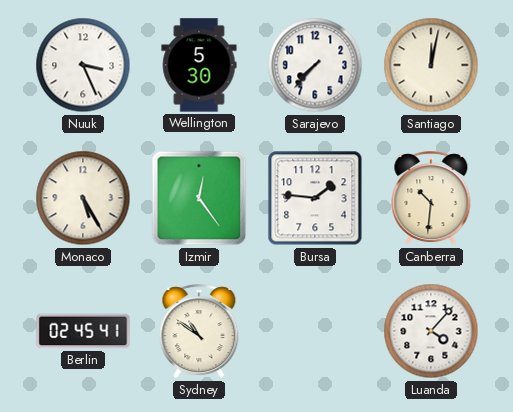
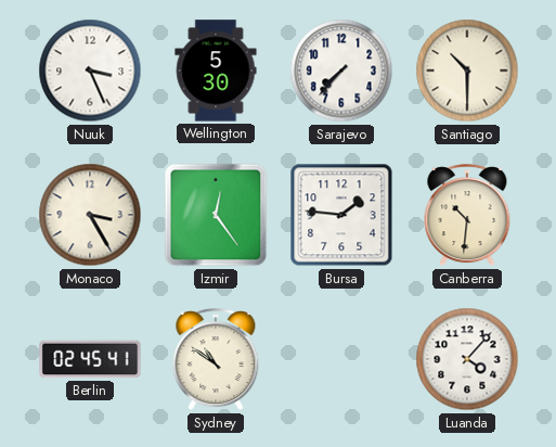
Santiago: 12:02 -> 10:30
Monaco: 5:25 -> 3:25
